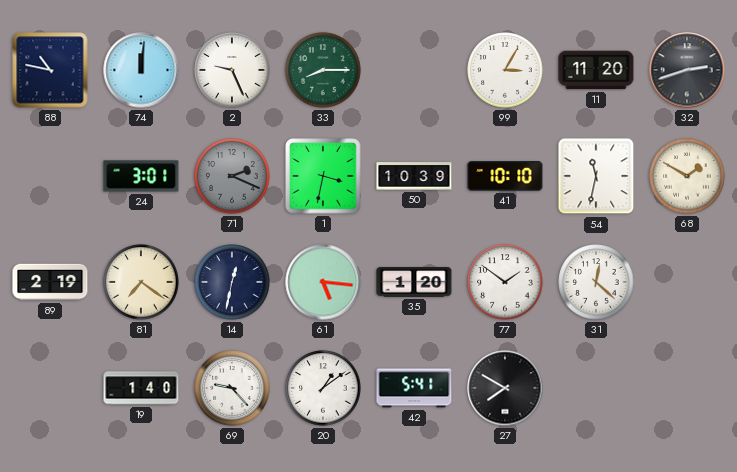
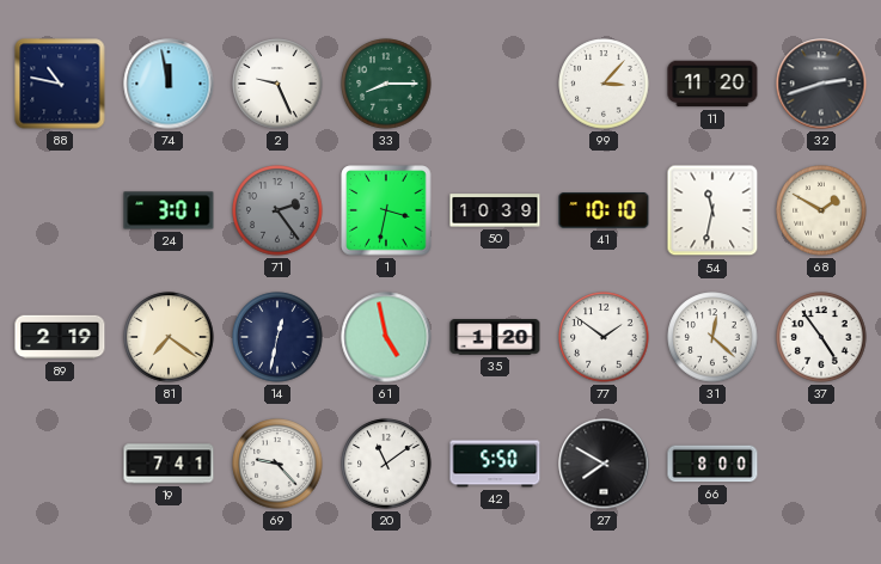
74: 12:01 -> 11:58
99: 3:05 -> 3:07
71: 2:19 -> 2:24
61: 5:16 -> 4:58
37: none -> 4:54
19: 1:40 -> 7:41
20: 1:09 -> 11:09
42: 5:41 -> 5:50
66: none -> 8:00
